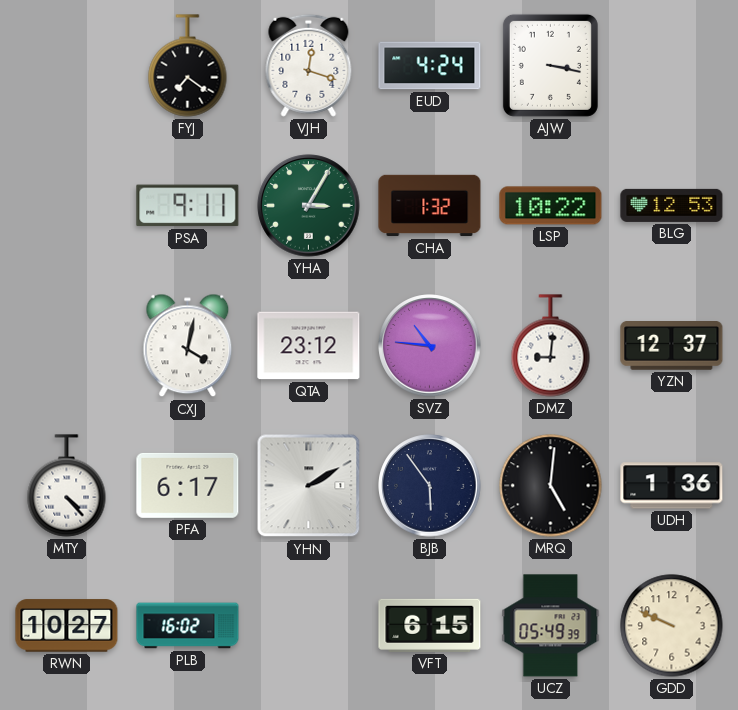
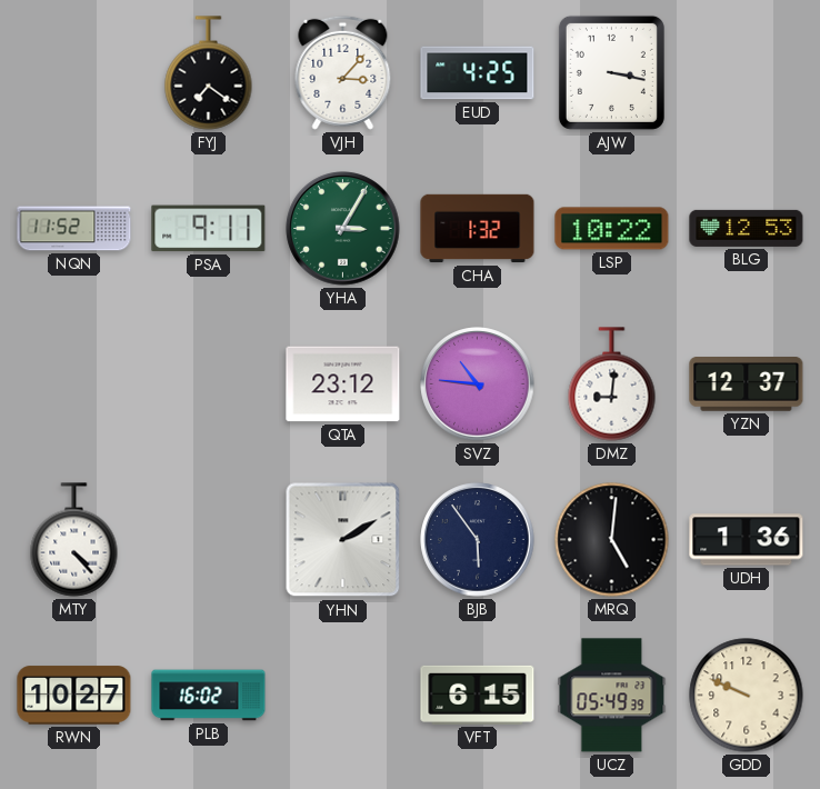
VJH: 12:18 -> 3:07
EUD: 4:24 -> 4:25
NQN: none -> 11:52
CXJ: 4:02 -> none
PFA: 6:17 -> none
